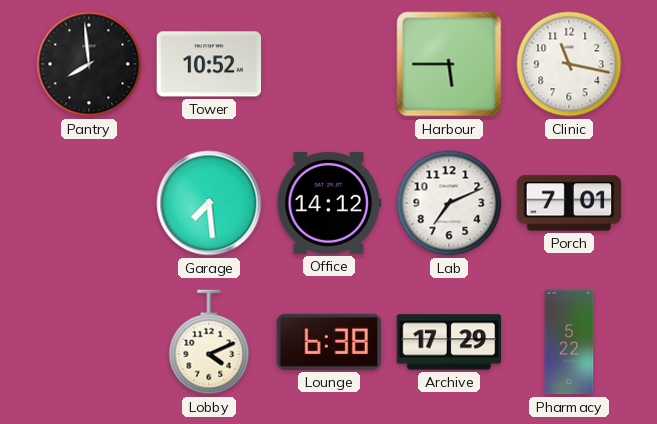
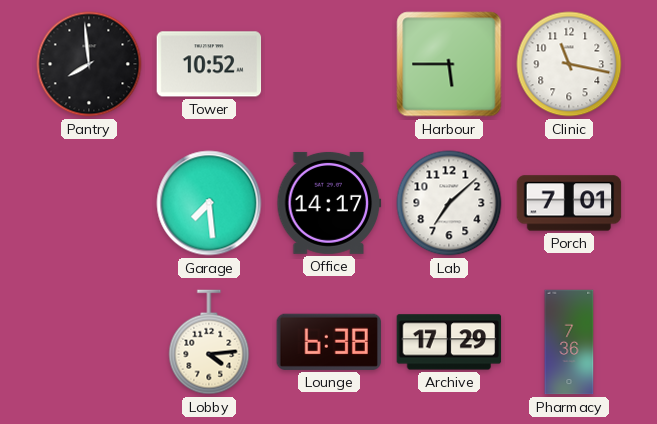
Office: 14:12 -> 14:17
Lab: 7:11 -> 7:08
Lobby: 4:11 -> 4:14
Pharmacy: 5:22 -> 7:36
